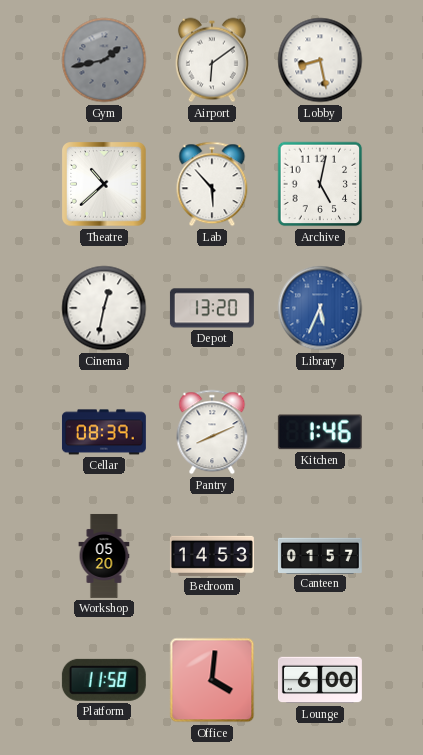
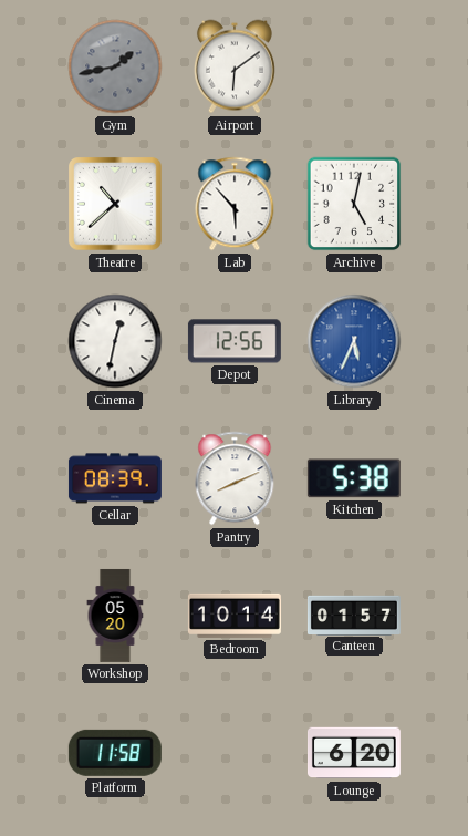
Lobby: 8:28 -> none
Depot: 13:20 -> 12:56
Kitchen: 1:46 -> 5:38
Bedroom: 14:53 -> 10:14
Office: 4:01 -> none
Lounge: 6:00 -> 6:20
